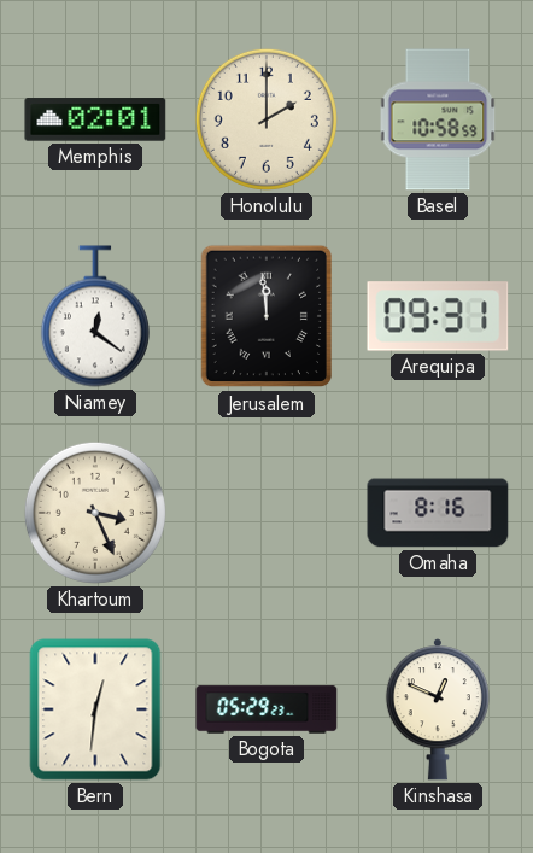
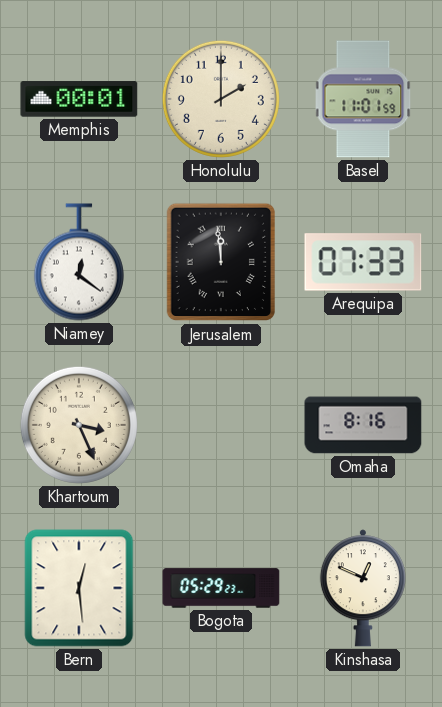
Memphis: 02:01 -> 00:01
Basel: 10:58 -> 11:01
Arequipa: 09:31 -> 07:33
Bern: 12:31 -> 12:29
